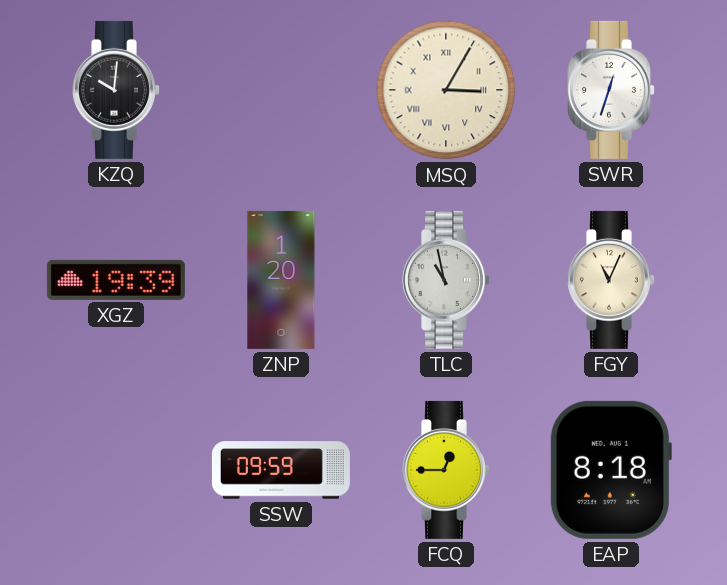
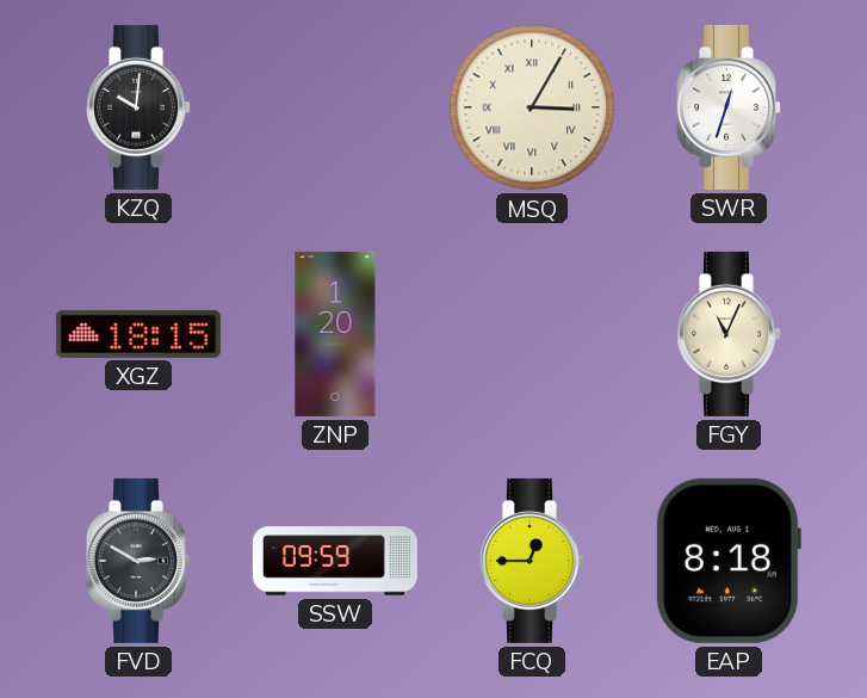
XGZ: 19:39 -> 18:15
TLC: 10:58 -> none
FVD: none -> 2:50
